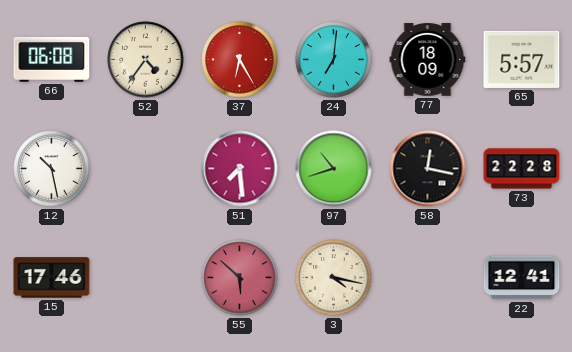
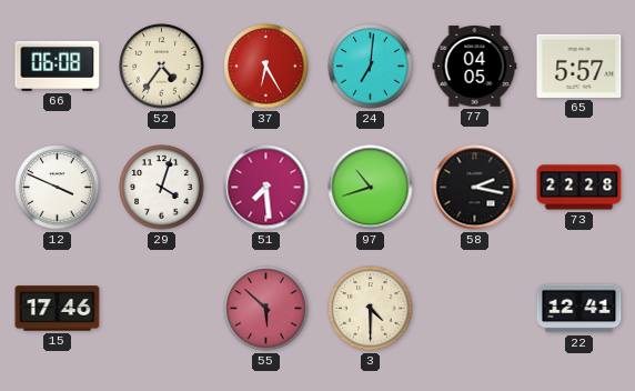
77: 18:09 -> 04:05
12: 10:28 -> 3:49
29: none -> 4:03
58: 12:17 -> 2:17
3: 4:17 -> 4:30
